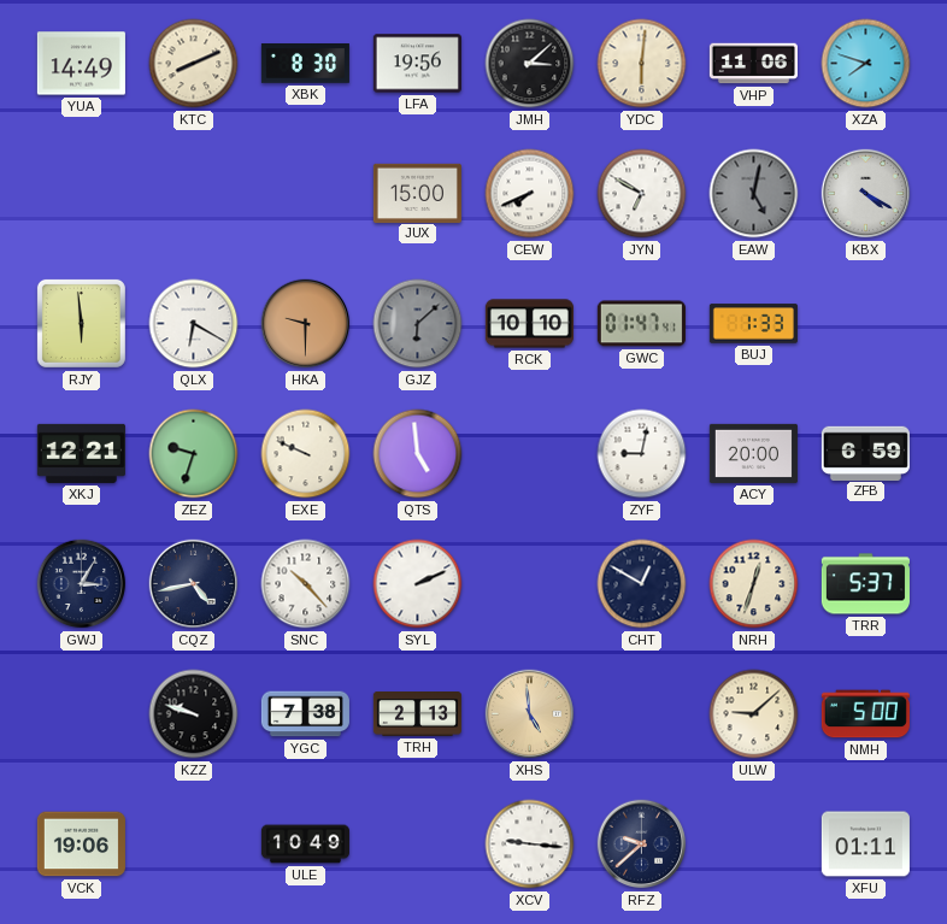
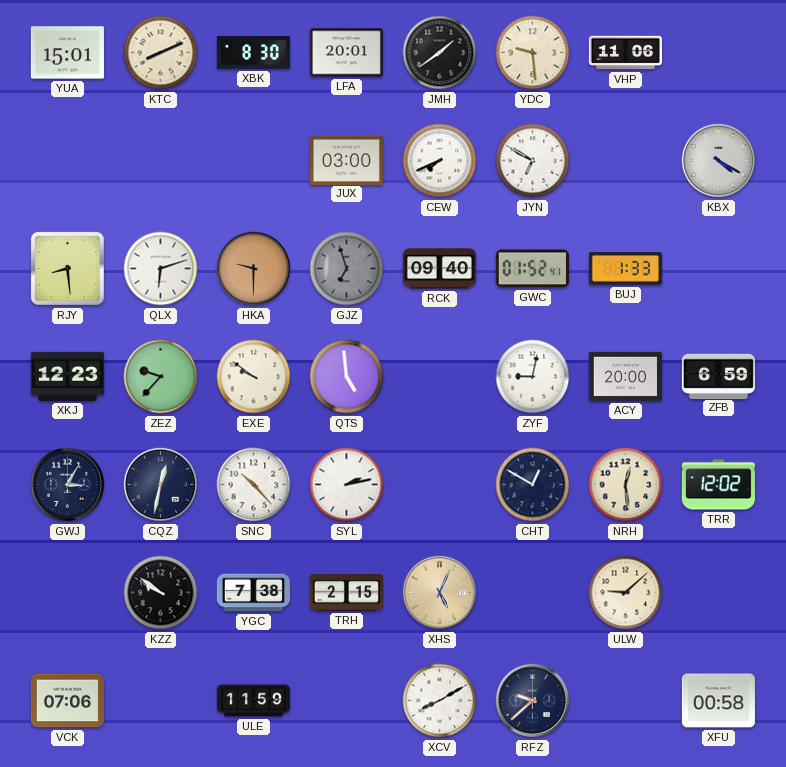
YUA: 14:49 -> 15:01
LFA: 19:56 -> 20:01
JMH: 3:08 -> 1:39
YDC: 6:01 -> 9:29
XZA: 7:48 -> none
JUX: 15:00 -> 03:00
EAW: 5:02 -> none
RJY: 5:59 -> 8:29
QLX: 6:20 -> 6:12
GJZ: 6:08 -> 6:57
RCK: 10:10 -> 09:40
GWC: 01:47 -> 01:52
XKJ: 12:21 -> 12:23
ZEZ: 9:33 -> 9:37
EXE: 9:49 -> 9:51
CQZ: 4:43 -> 12:32
SYL: 2:11 -> 2:13
NRH: 12:33 -> 12:29
TRR: 5:37 -> 12:02
KZZ: 9:48 -> 9:51
TRH: 2:13 -> 2:15
XHS: 4:59 -> 5:04
NMH: 5:00 -> none
VCK: 19:06 -> 07:06
ULE: 10:49 -> 11:59
XCV: 9:16 -> 8:10
XFU: 01:11 -> 00:58
